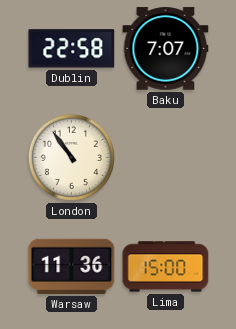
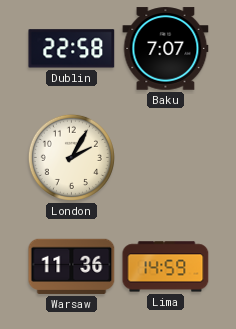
London: 10:54 -> 2:05
Lima: 15:00 -> 14:59
